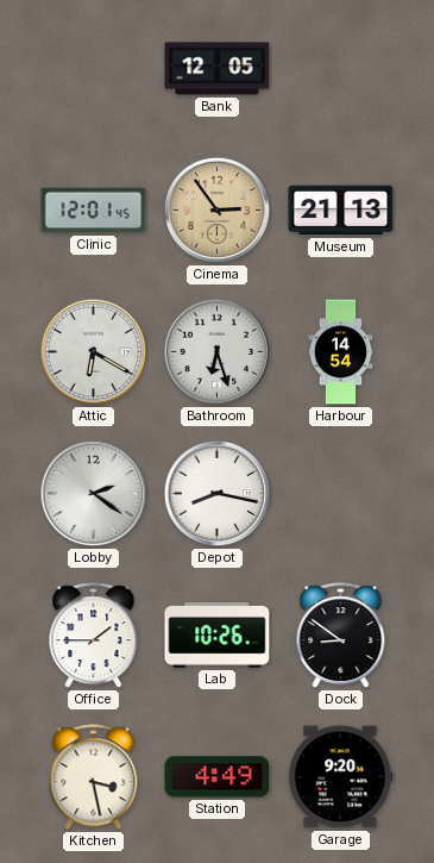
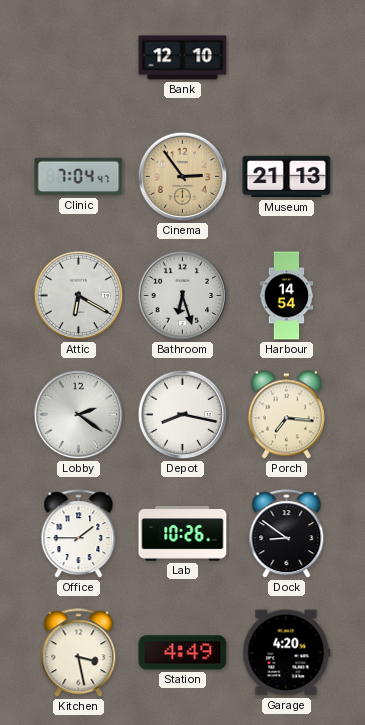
Bank: 12:05 -> 12:10
Clinic: 12:01 -> 7:04
Porch: none -> 7:16
Garage: 9:20 -> 4:20
